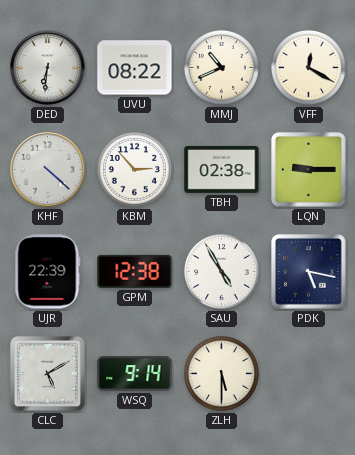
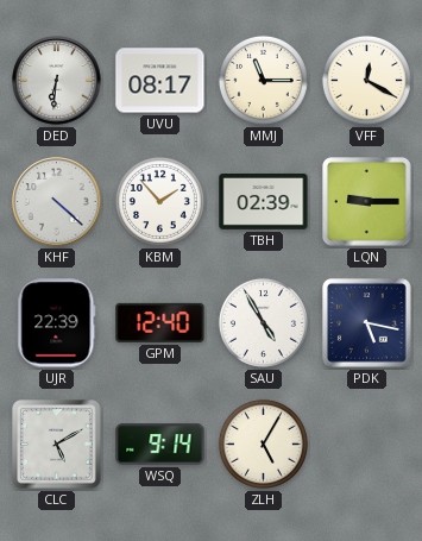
UVU: 08:22 -> 08:17
MMJ: 10:41 -> 11:15
KBM: 2:53 -> 1:53
TBH: 02:38 -> 02:39
GPM: 12:38 -> 12:40
ZLH: 5:30 -> 5:05
